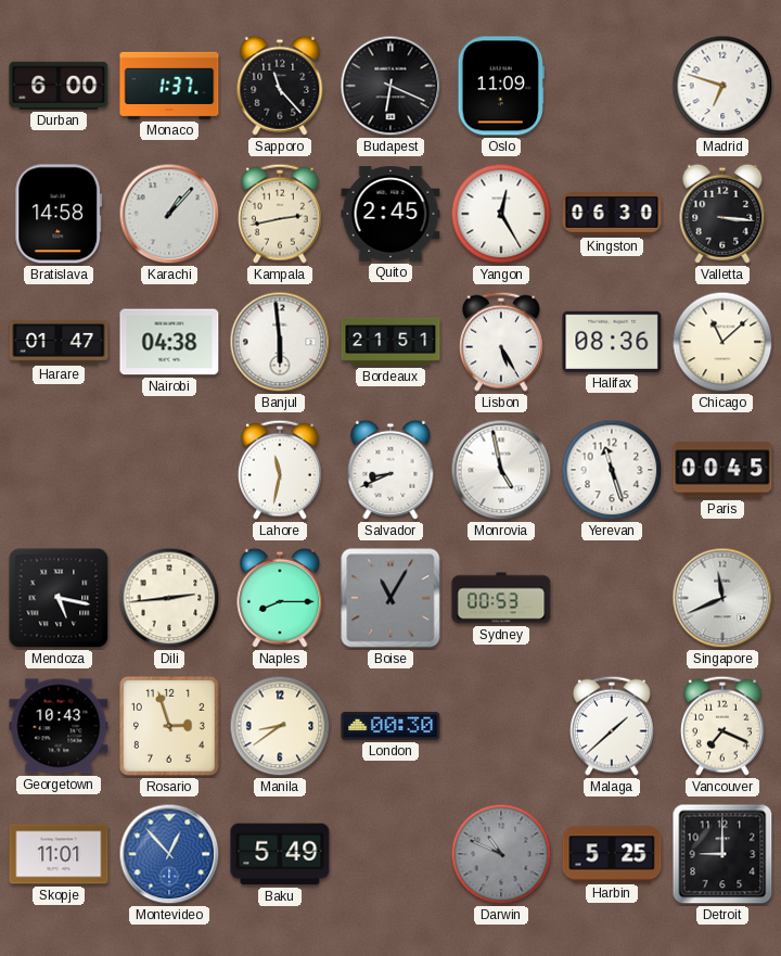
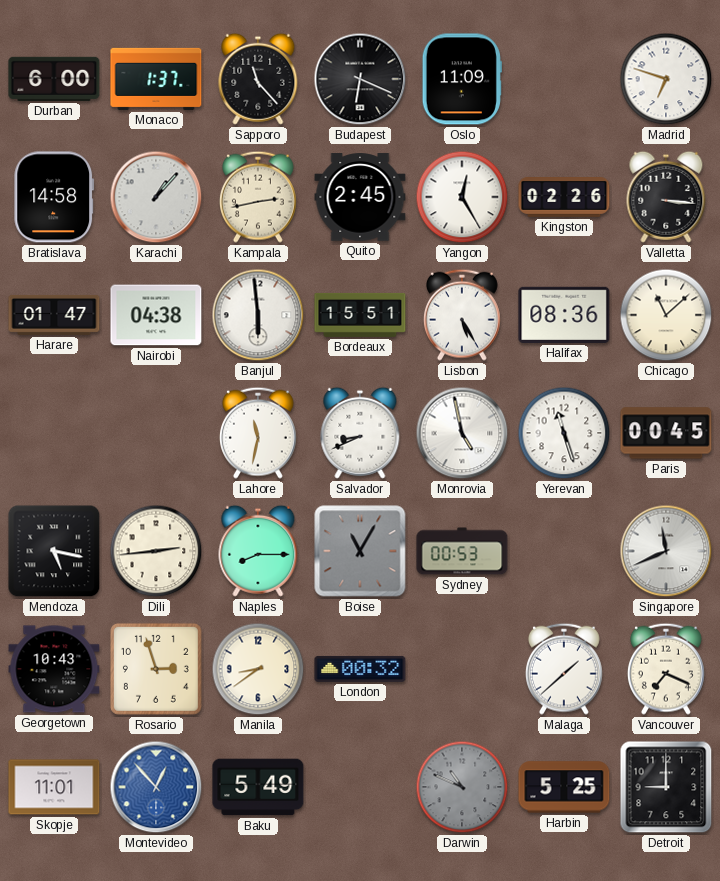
Kingston: 06:30 -> 02:26
Bordeaux: 21:51 -> 15:51
London: 00:30 -> 00:32
